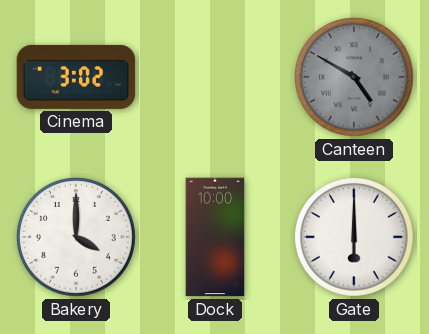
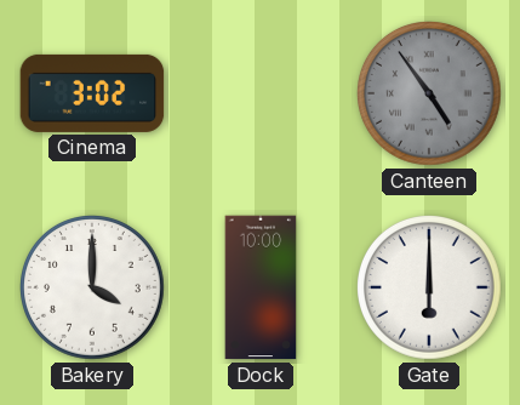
Canteen: 4:50 -> 4:54
